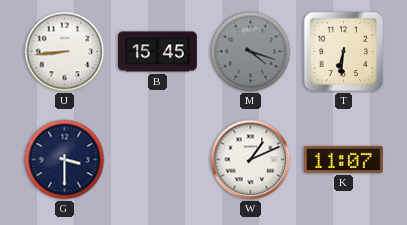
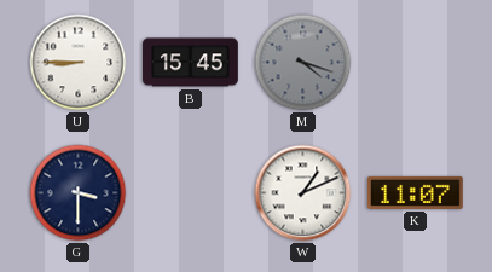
U: 8:44 -> 8:45
T: 6:31 -> none
